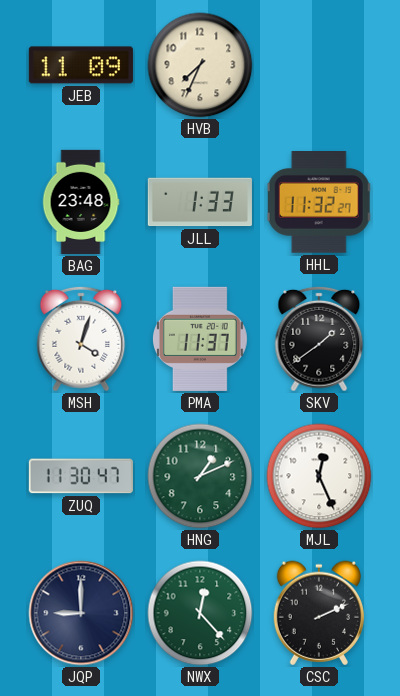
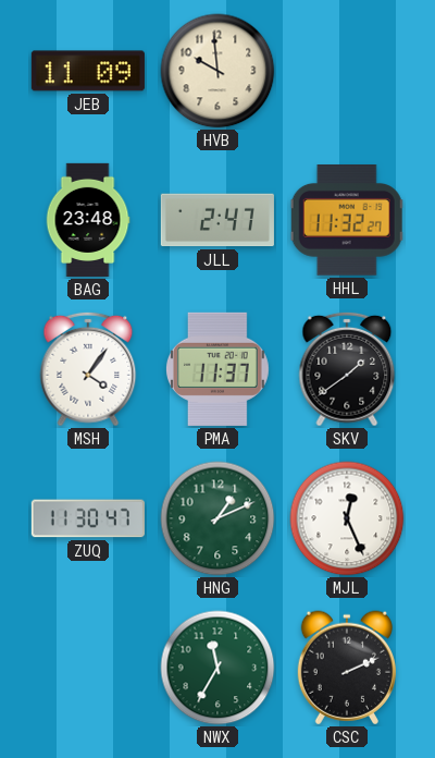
HVB: 7:34 -> 9:59
JLL: 1:33 -> 2:47
MSH: 4:03 -> 4:06
JQP: 9:00 -> none
NWX: 12:23 -> 11:35
